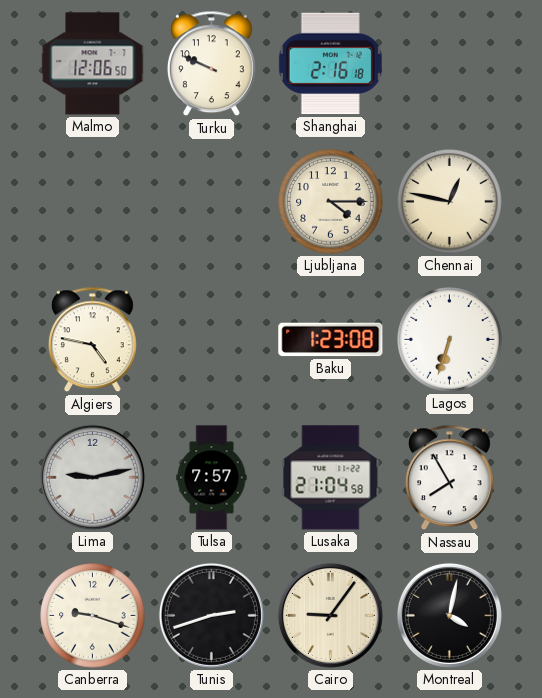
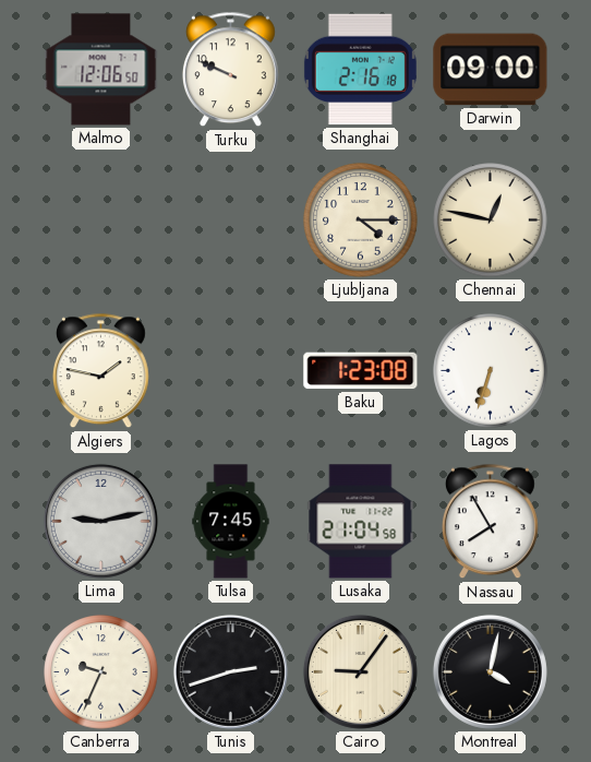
Darwin: none -> 09:00
Algiers: 4:47 -> 1:47
Tulsa: 7:57 -> 7:45
Canberra: 9:18 -> 9:34
